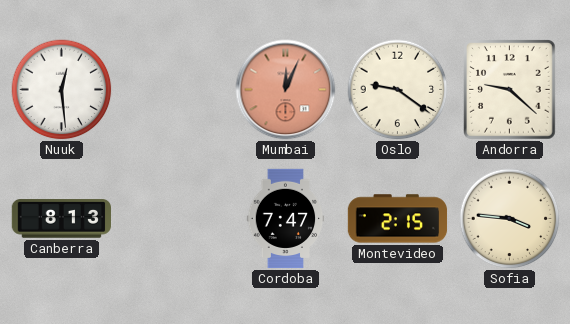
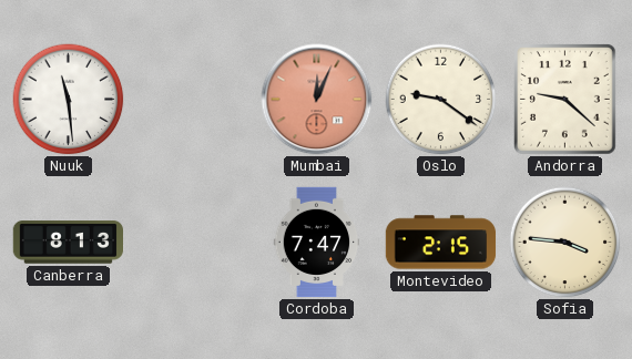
Nuuk: 12:29 -> 11:29
